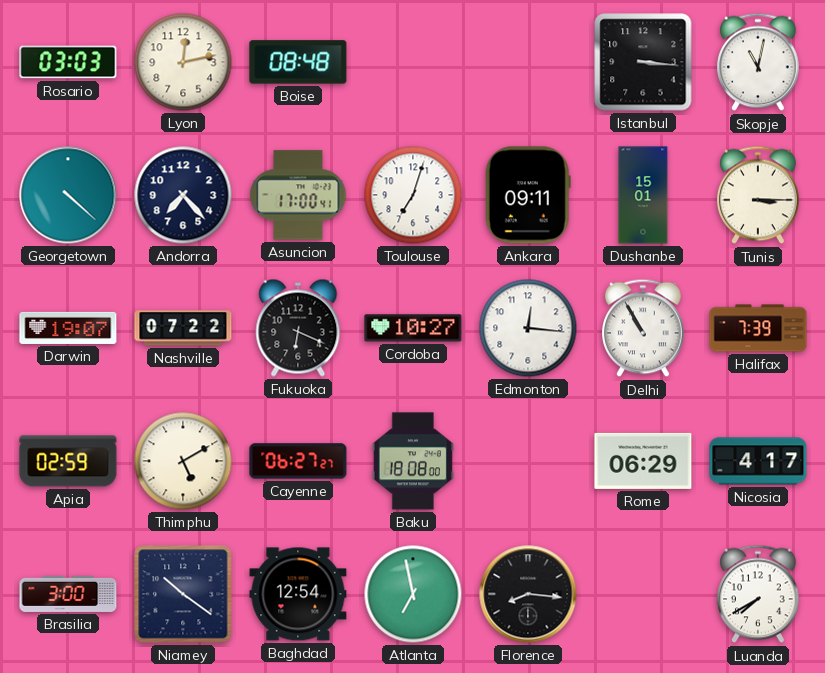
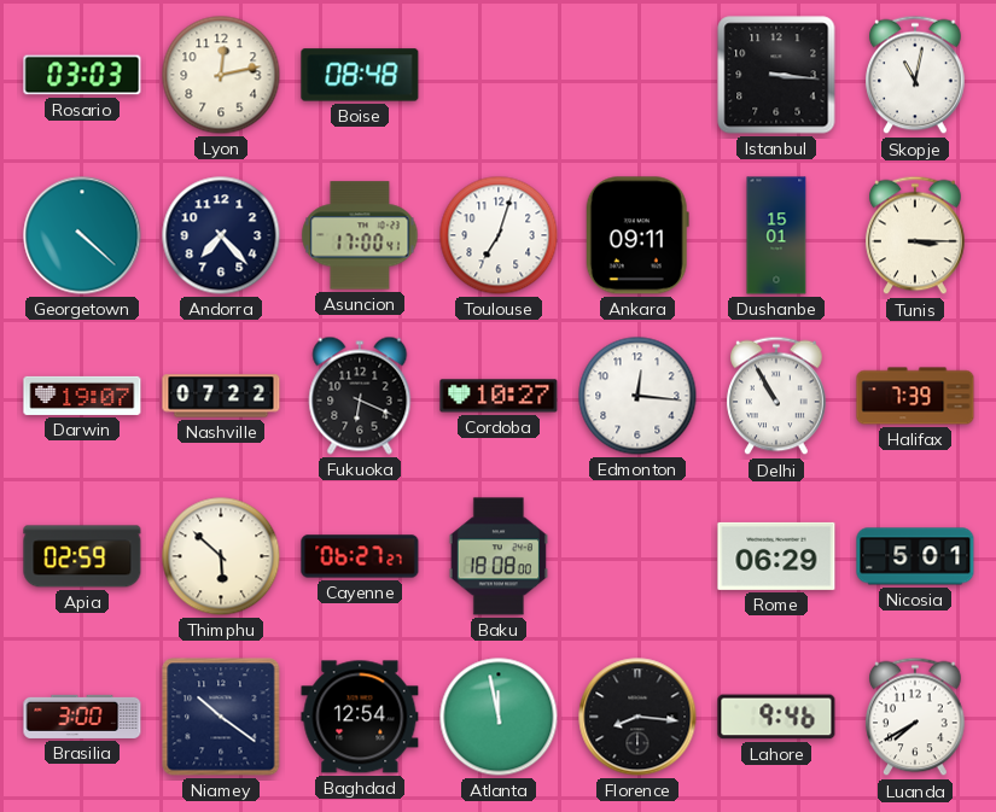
Thimphu: 5:10 -> 5:52
Nicosia: 4:17 -> 5:01
Atlanta: 6:58 -> 11:58
Lahore: none -> 9:46
